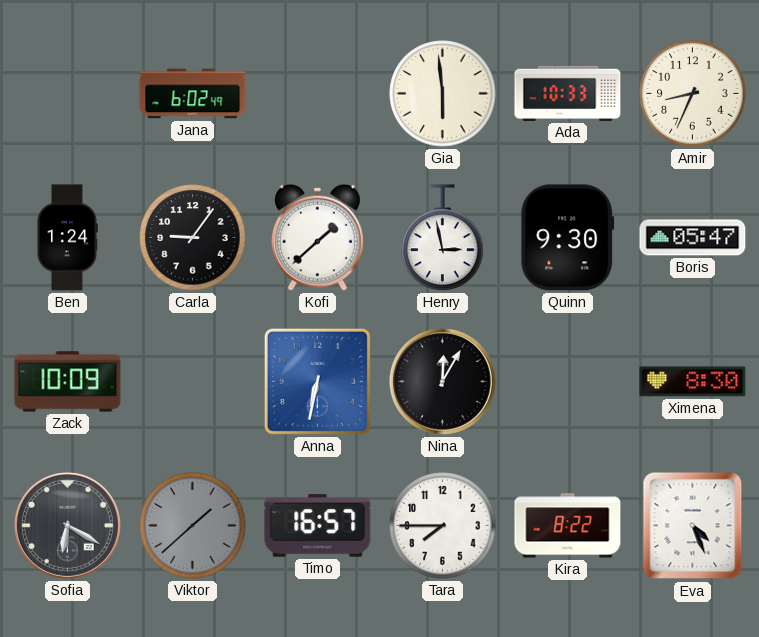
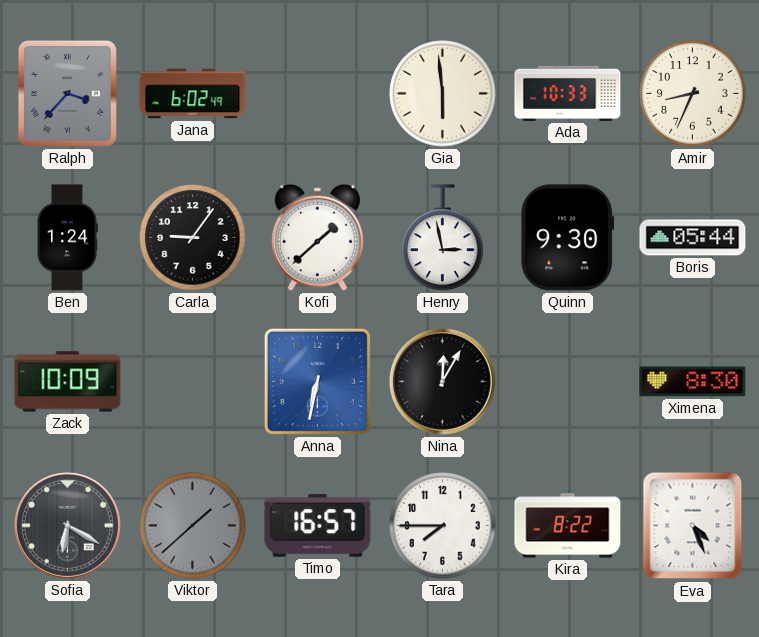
Ralph: none -> 3:37
Boris: 05:47 -> 05:44
